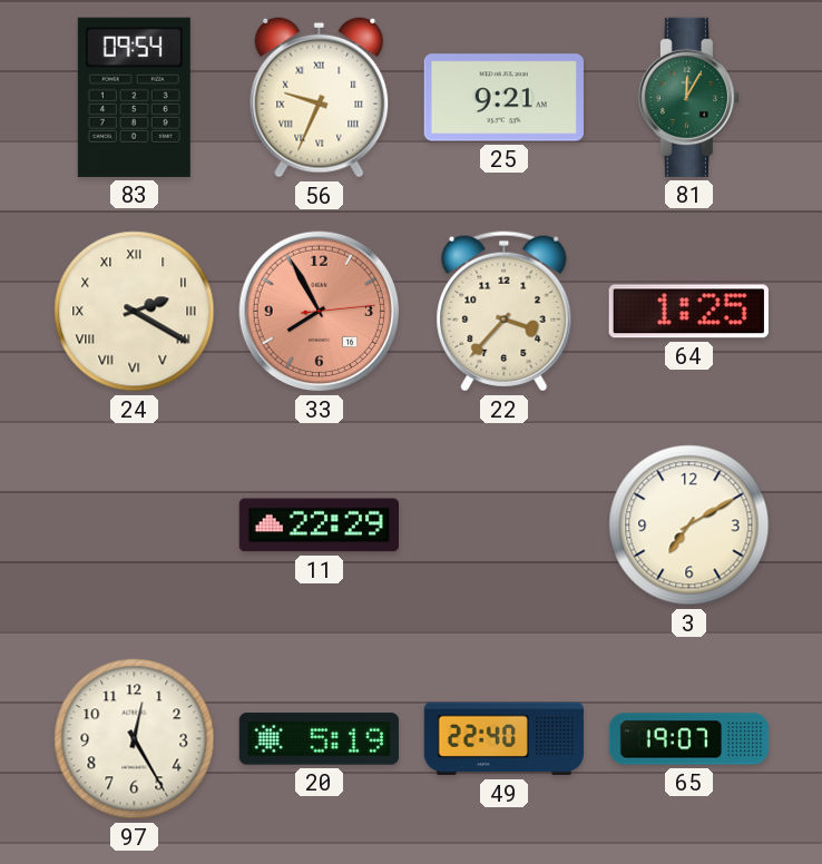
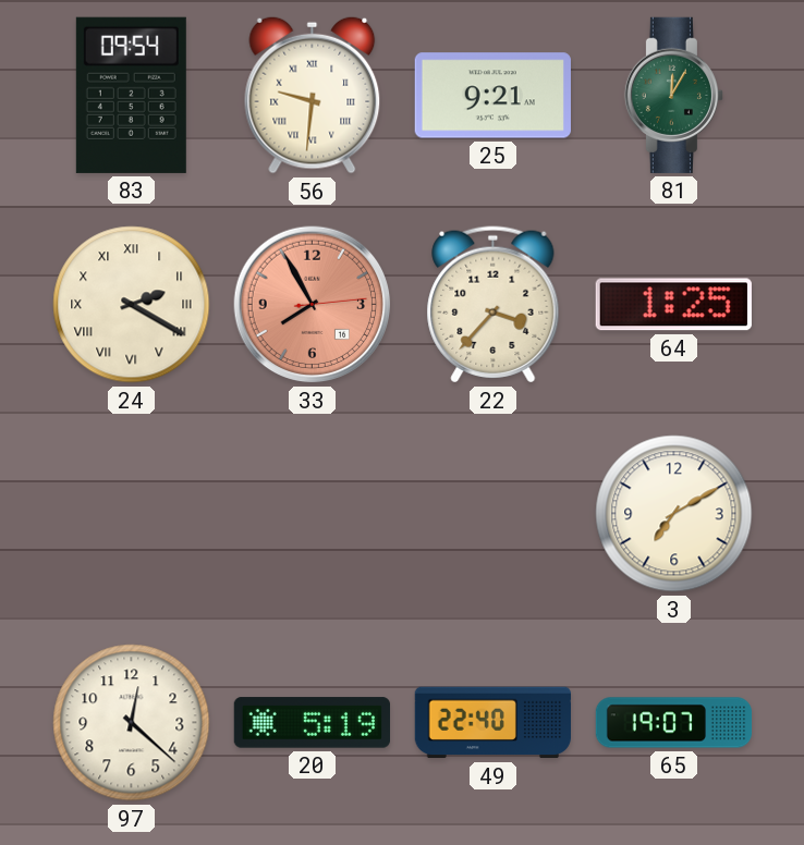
56: 9:34 -> 9:31
11: 22:29 -> none
97: 12:25 -> 12:22
